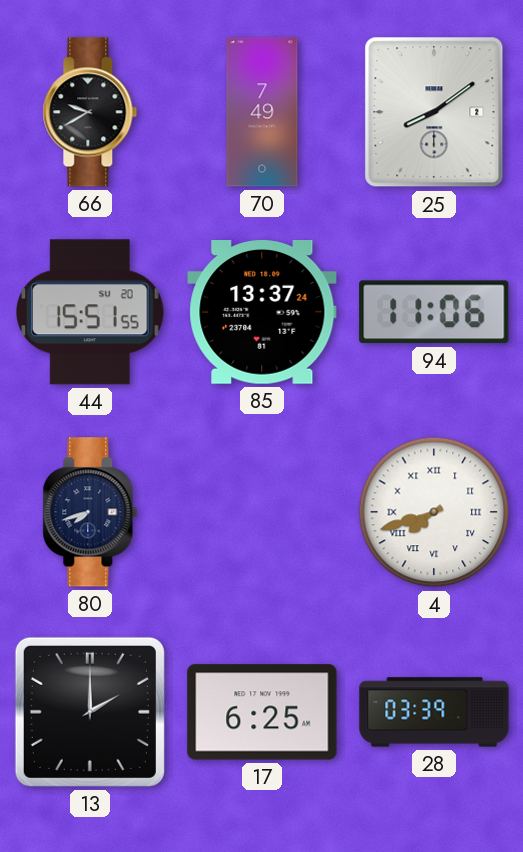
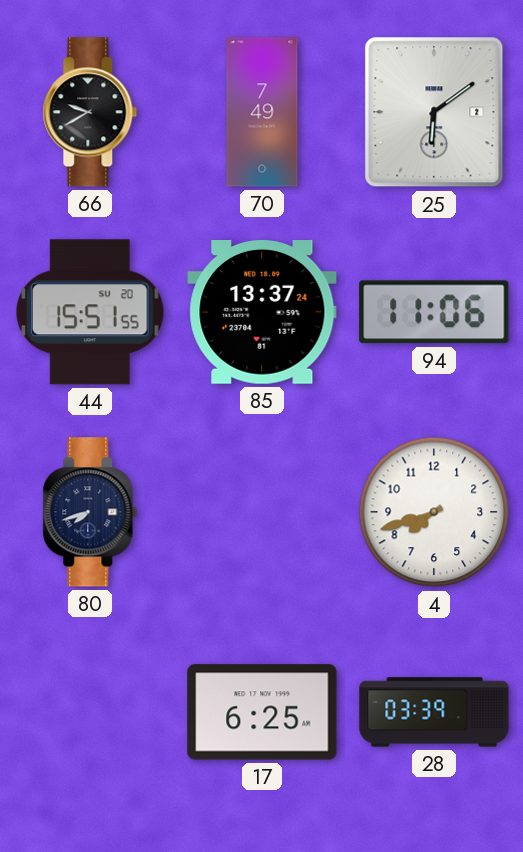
25: 8:09 -> 6:09
4 numerals: Roman -> Arabic
13: 2:00 -> none
